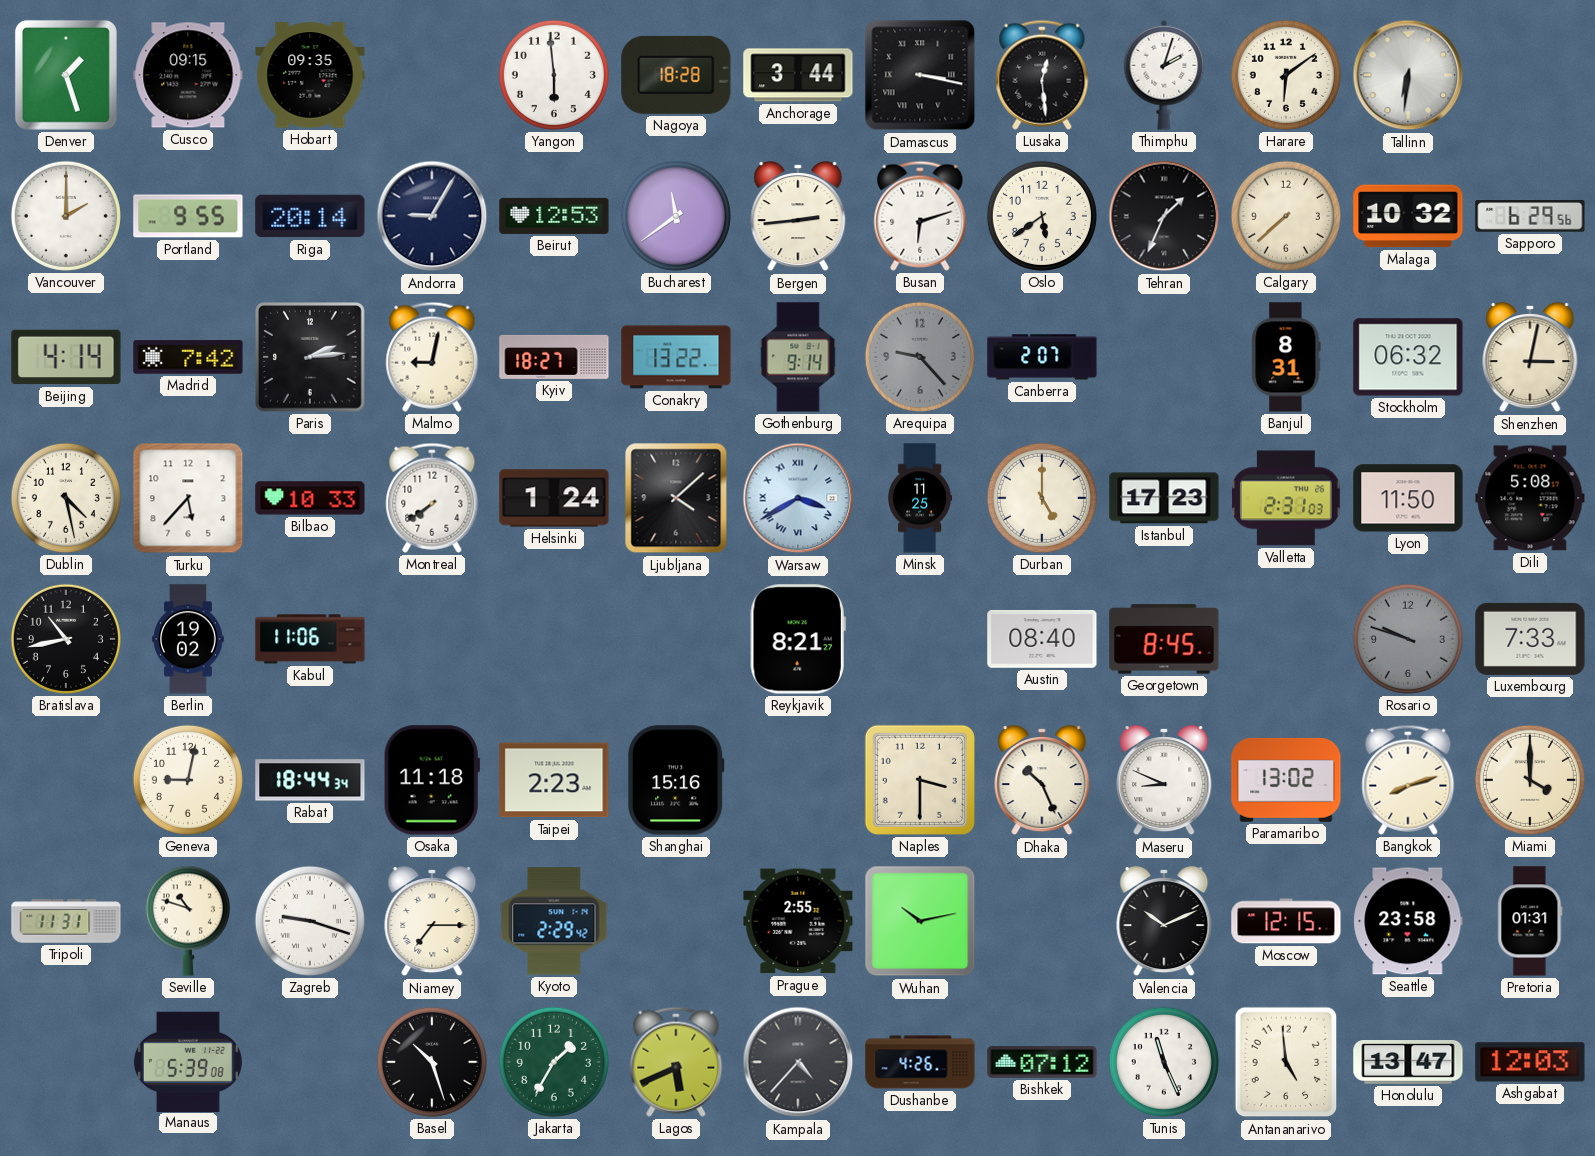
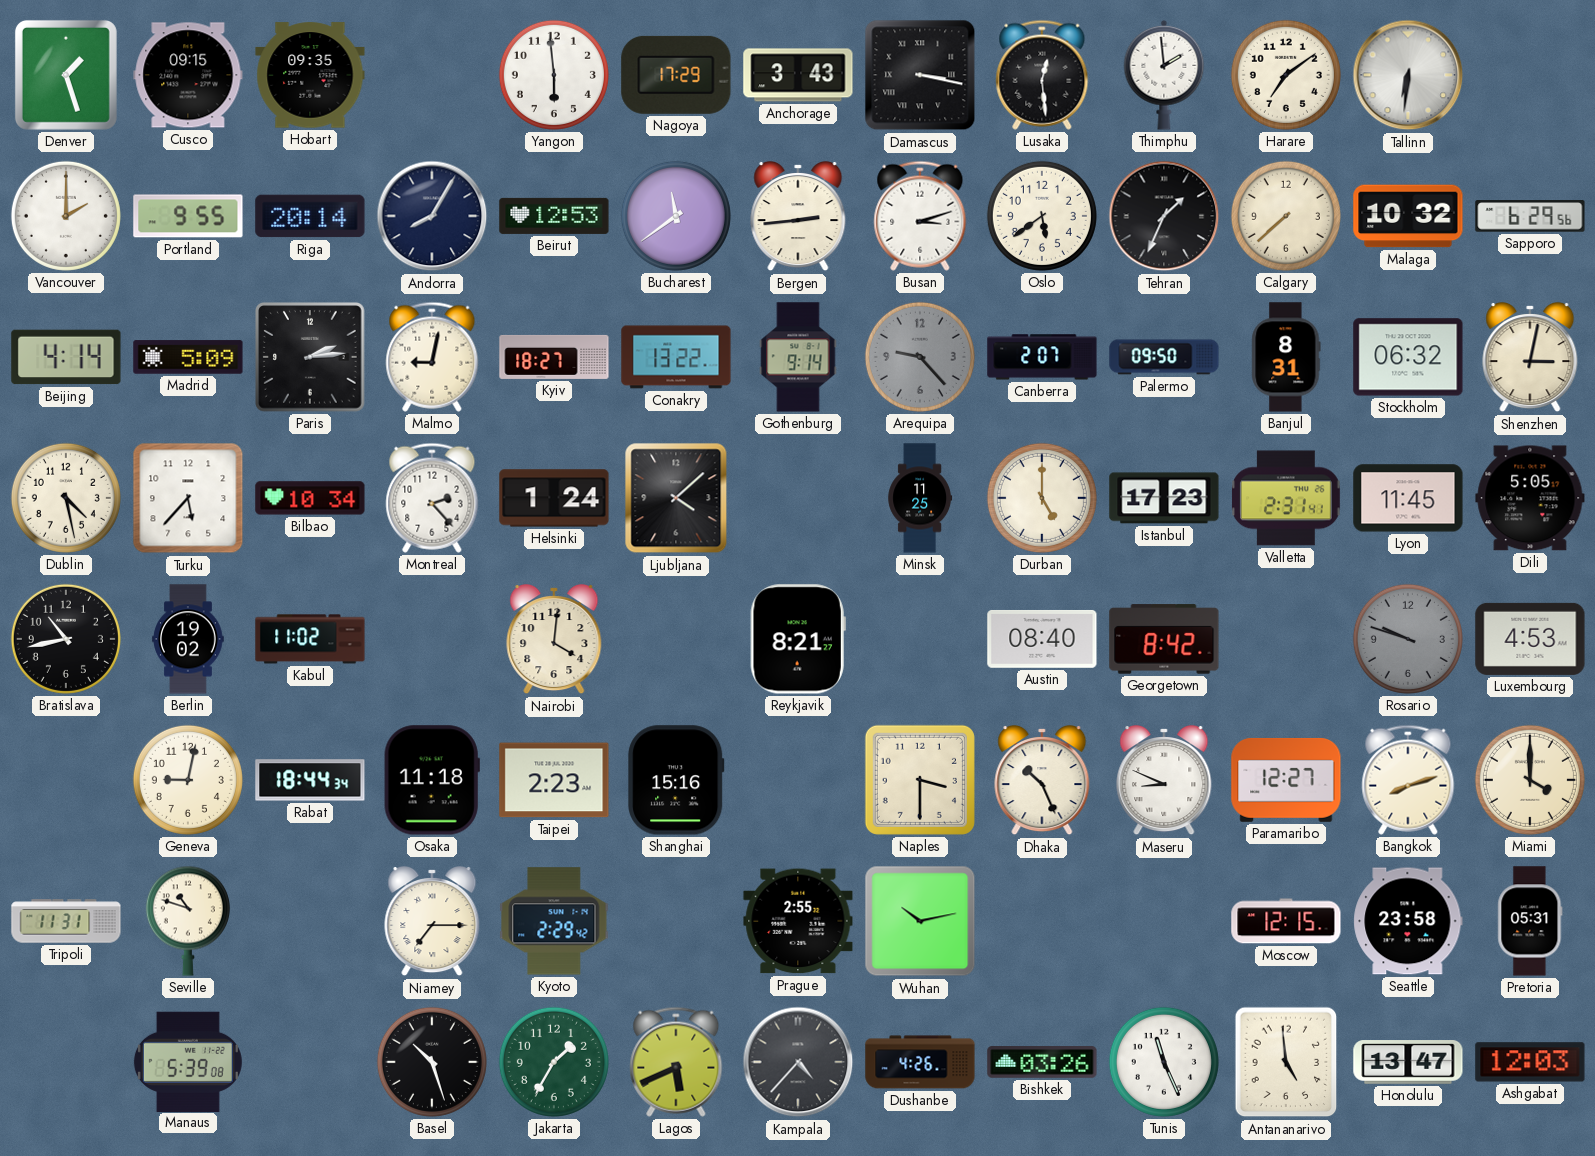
Nagoya: 18:28 -> 17:29
Anchorage: 3:44 -> 3:43
Thimphu: 2:03 -> 1:59
Harare: 6:09 -> 7:09
Andorra: 9:05 -> 8:05
Busan: 6:12 -> 3:12
Madrid: 7:42 -> 5:09
Palermo: none -> 09:50
Bilbao: 10:33 -> 10:34
Montreal: 7:39 -> 2:23
Warsaw: 3:40 -> none
Valletta: 2:31:03 -> 2:31:41
Lyon: 11:50 -> 11:45
Dili: 5:08 -> 5:05
Kabul: 11:06 -> 11:02
Nairobi: none -> 4:01
Georgetown: 8:45 -> 8:42
Luxembourg: 7:33 -> 4:53
Paramaribo: 13:02 -> 12:27
Zagreb: 9:18 -> none
Valencia: 10:11 -> none
Pretoria: 01:31 -> 05:31
Bishkek: 07:12 -> 03:26
